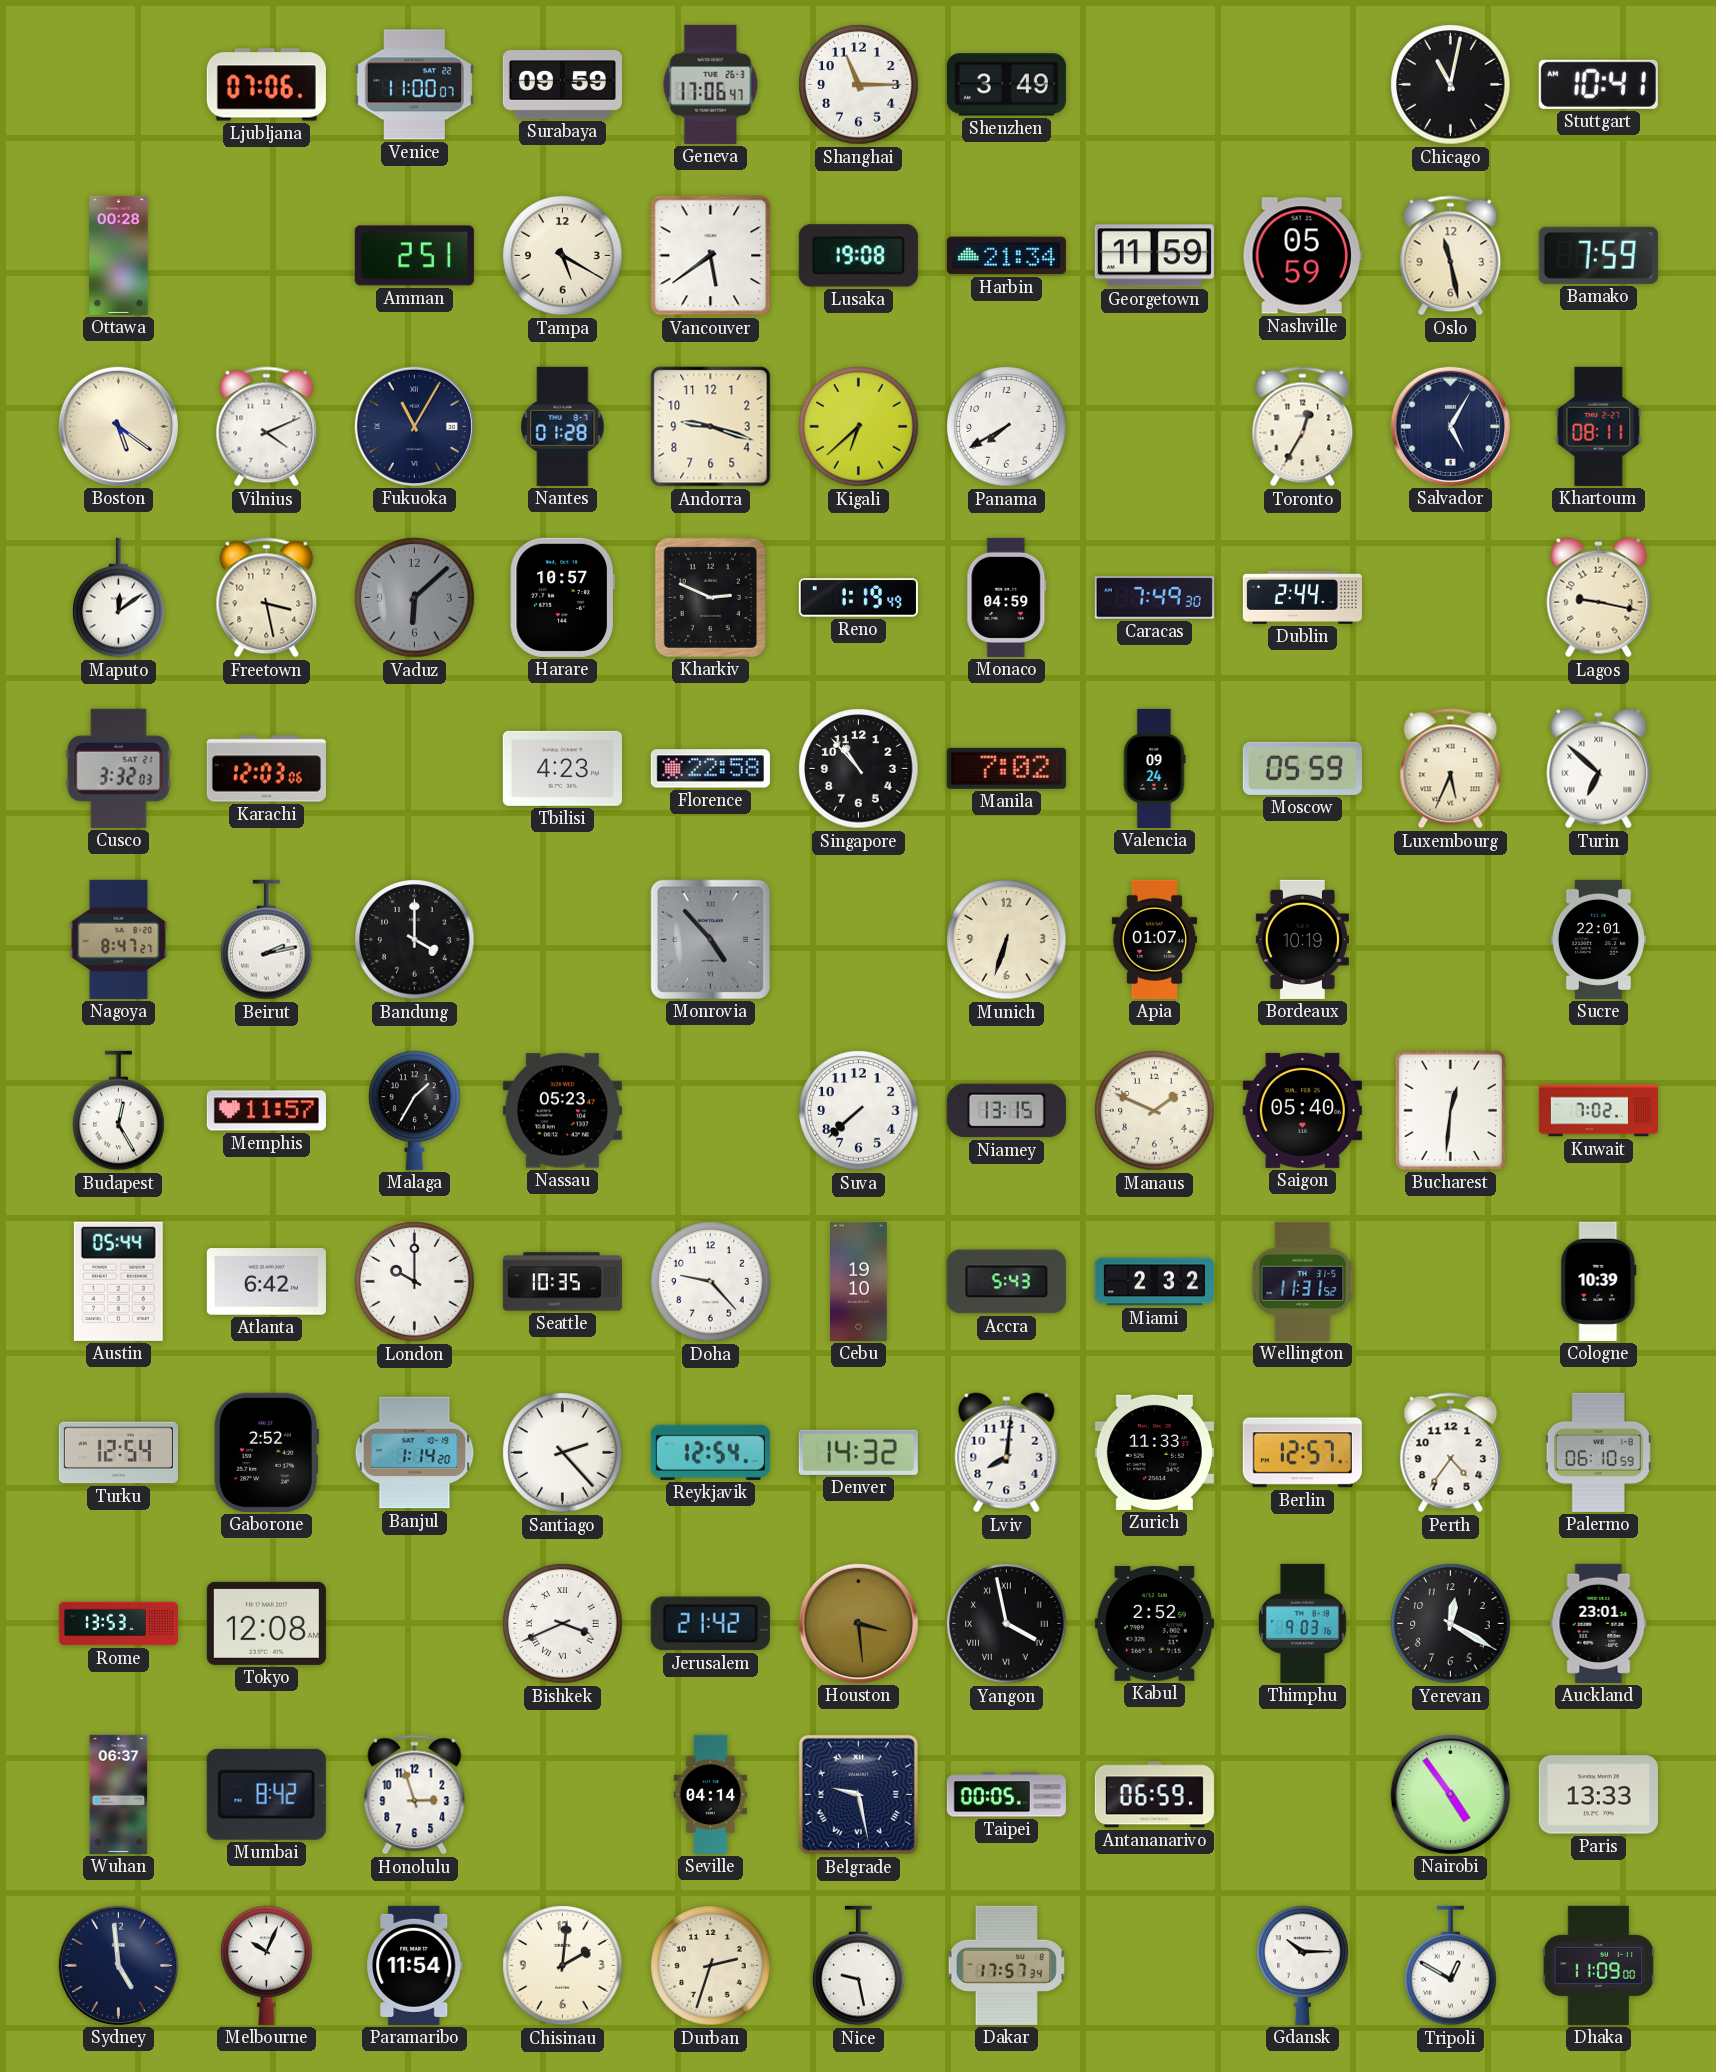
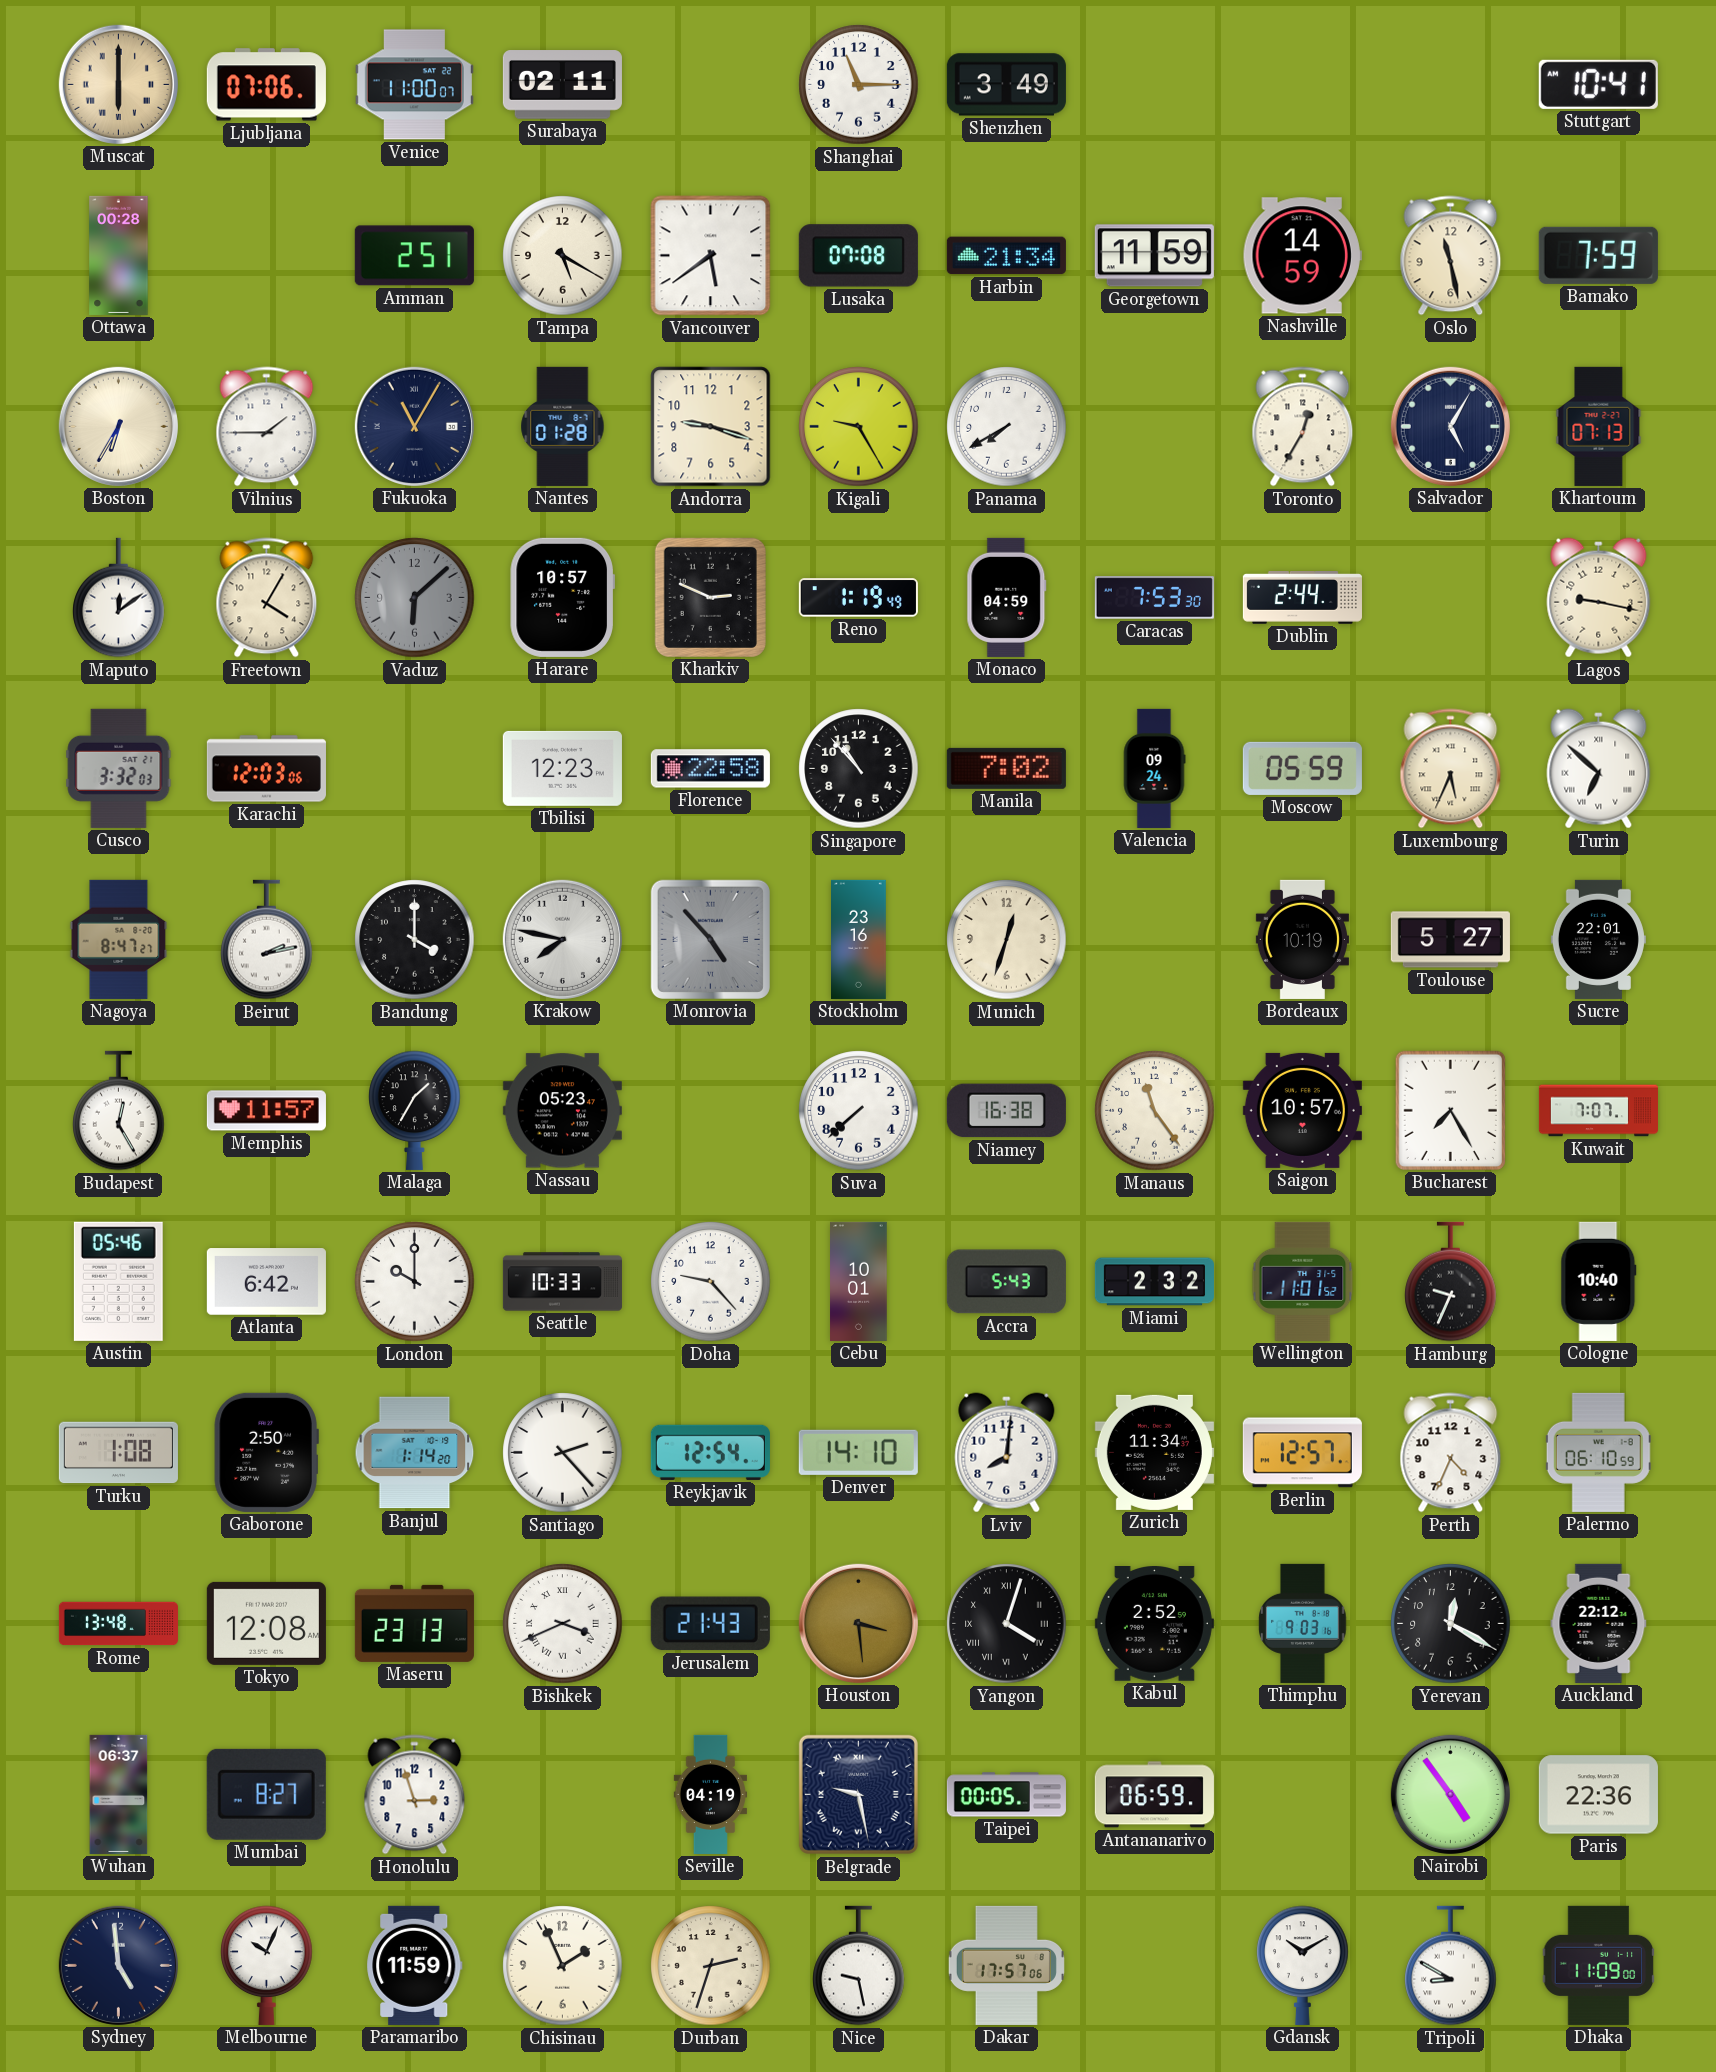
Muscat: none -> 6:00
Surabaya: 09:59 -> 02:11
Geneva: 17:06 -> none
Chicago: 11:02 -> none
Lusaka: 19:08 -> 07:08
Nashville: 05:59 -> 14:59
Boston: 5:21 -> 6:35
Vilnius: 4:11 -> 1:45
Kigali: 6:38 -> 9:25
Khartoum: 08:11 -> 07:13
Freetown: 3:28 -> 4:05
Caracas: 7:49 -> 7:53
Tbilisi: 4:23 -> 12:23
Krakow: none -> 7:47
Stockholm: none -> 23:16
Munich: 6:33 -> 12:33
Apia: 01:07 -> none
Toulouse: none -> 5:27
Niamey: 13:15 -> 16:38
Manaus: 1:49 -> 11:24
Saigon: 05:40 -> 10:57
Bucharest: 12:31 -> 7:25
Kuwait: 7:02 -> 7:07
Austin: 05:44 -> 05:46
Seattle: 10:35 -> 10:33
Cebu: 19:10 -> 10:01
Wellington: 11:31 -> 11:01
Hamburg: none -> 9:34
Cologne: 10:39 -> 10:40
Turku: 12:54 -> 1:08
Gaborone: 2:52 -> 2:50
Denver: 14:32 -> 14:10
Zurich: 11:33 -> 11:34
Perth: 4:36 -> 4:34
Rome: 13:53 -> 13:48
Maseru: none -> 23:13
Jerusalem: 21:42 -> 21:43
Yangon: 3:58 -> 4:03
Auckland: 23:01 -> 22:12
Mumbai: 8:42 -> 8:27
Seville: 04:14 -> 04:19
Paris: 13:33 -> 22:36
Paramaribo: 11:54 -> 11:59
Chisinau: 2:01 -> 1:56
Dakar: 17:57:34 -> 17:57:06
Gdansk: 10:15 -> 10:10
Tripoli: 12:50 -> 8:50
